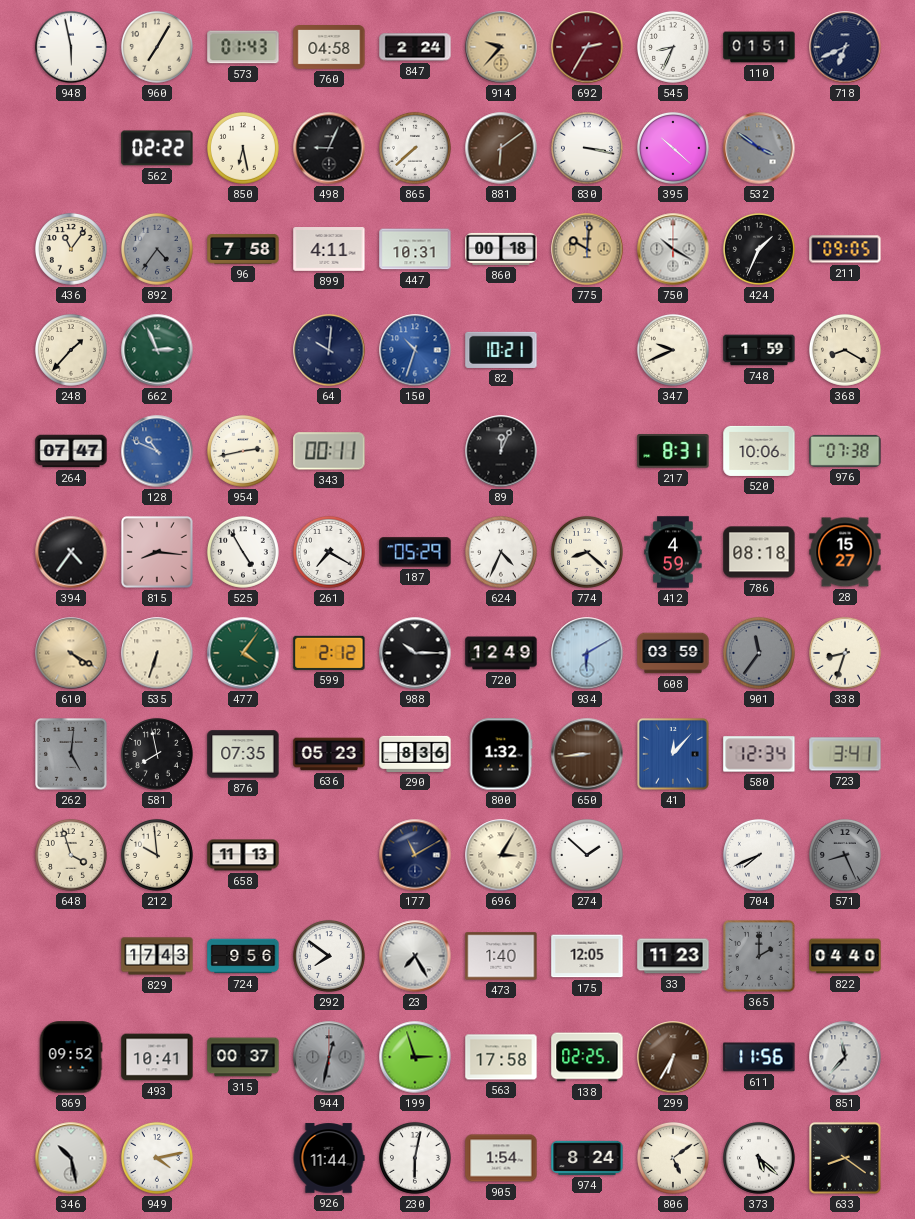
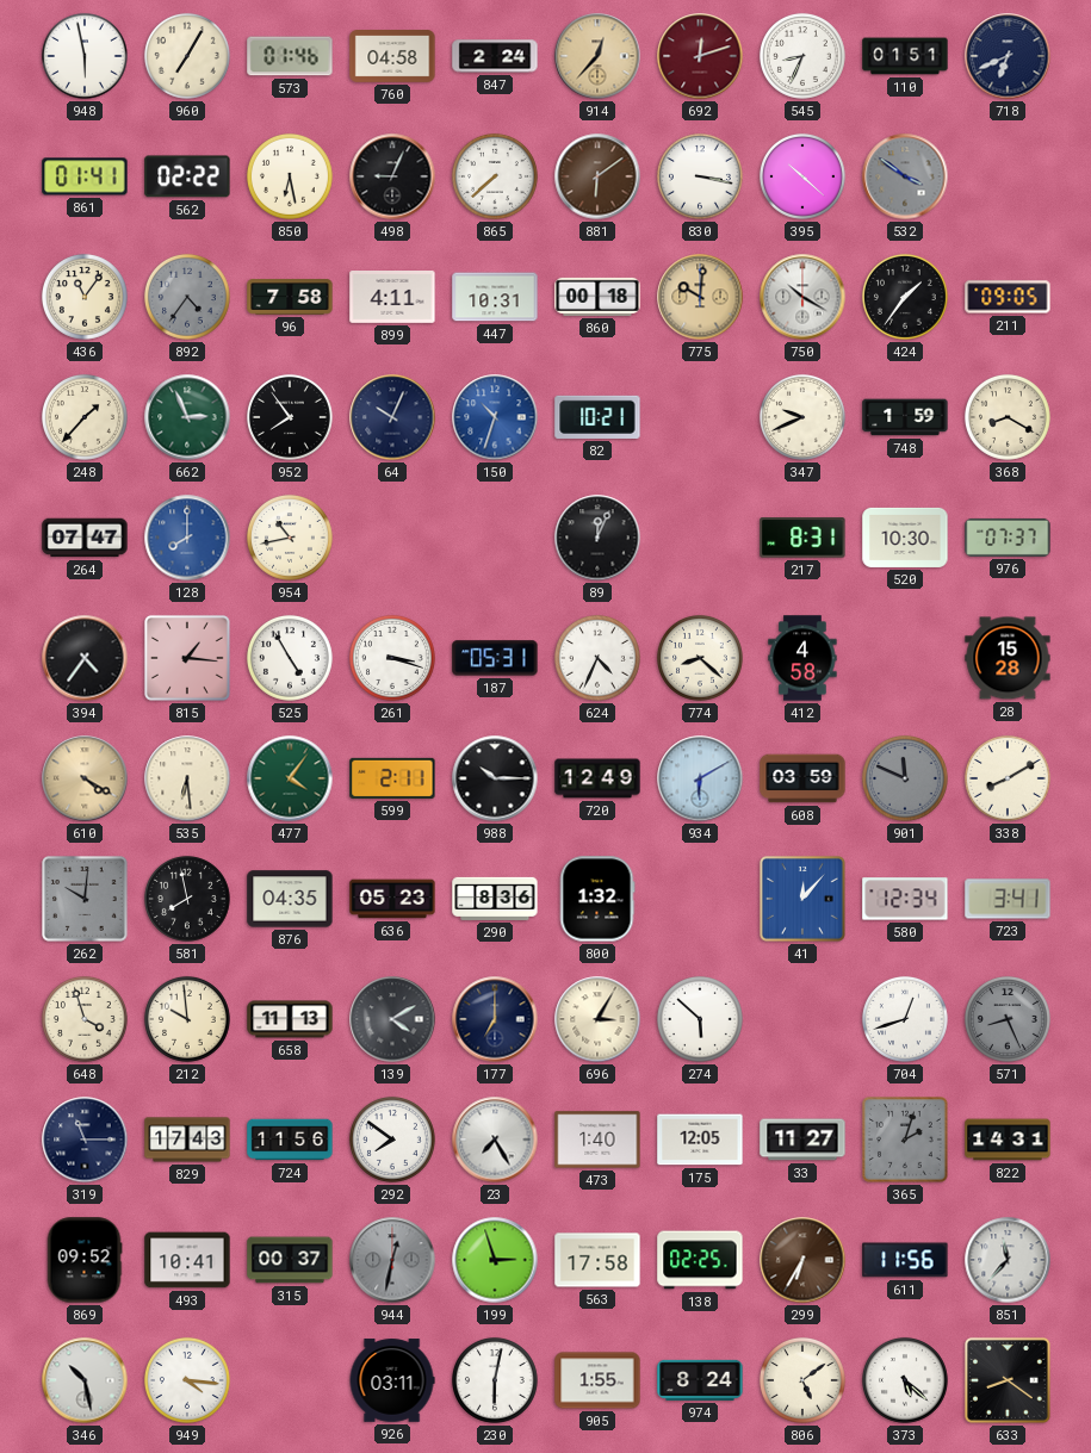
573: 01:43 -> 01:46
914: 9:37 -> 12:37
692: 2:35 -> 12:12
861: none -> 01:41
424: 1:34 -> 1:36
952: none -> 7:54
64: 10:01 -> 10:04
128: 10:49 -> 8:00
954: 2:43 -> 10:43
343: 00:11 -> none
520: 10:06 -> 10:30
976: 07:38 -> 07:37
815: 8:16 -> 1:16
261: 7:20 -> 3:18
187: 05:29 -> 05:31
412: 4:59 -> 4:58
786: 08:18 -> none
28: 15:27 -> 15:28
535: 6:33 -> 6:29
599: 2:12 -> 2:11
901: 11:36 -> 11:49
338: 8:33 -> 8:10
262: 5:01 -> 10:01
876: 07:35 -> 04:35
650: 8:44 -> none
139: none -> 4:10
177: 11:10 -> 7:00
274: 1:52 -> 5:52
704: 7:41 -> 12:42
319: none -> 11:15
724: 9:56 -> 11:56
33: 11:23 -> 11:27
365: 2:00 -> 2:03
822: 04:40 -> 14:31
949: 4:13 -> 4:16
926: 11:44 -> 03:11
905: 1:54 -> 1:55
